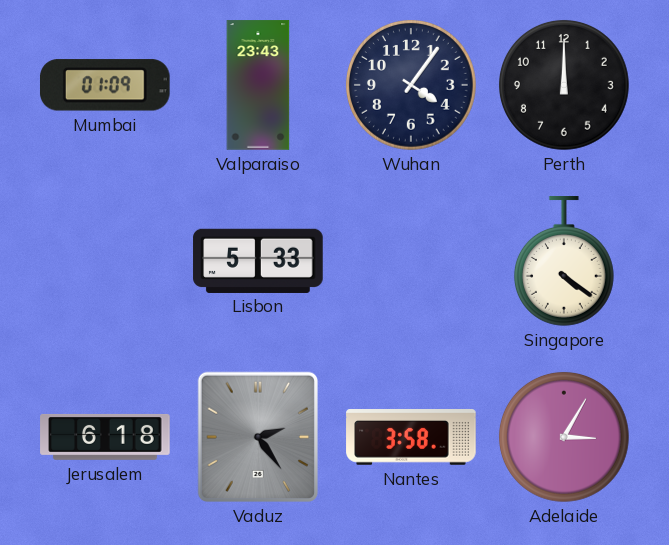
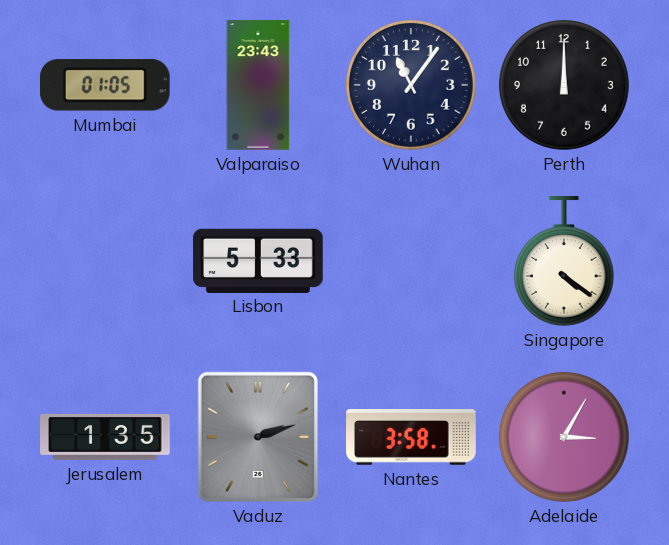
Mumbai: 01:09 -> 01:05
Wuhan: 4:06 -> 11:06
Jerusalem: 6:18 -> 1:35
Vaduz: 2:24 -> 2:12
